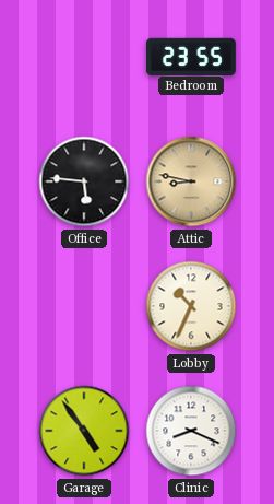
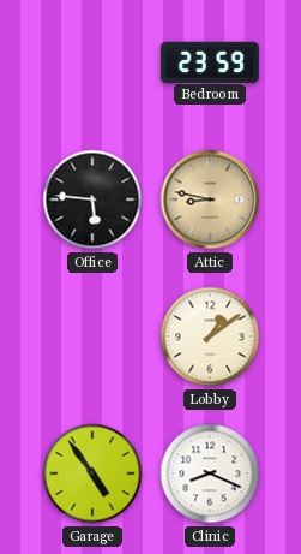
Bedroom: 23:55 -> 23:59
Lobby: 10:34 -> 1:09
